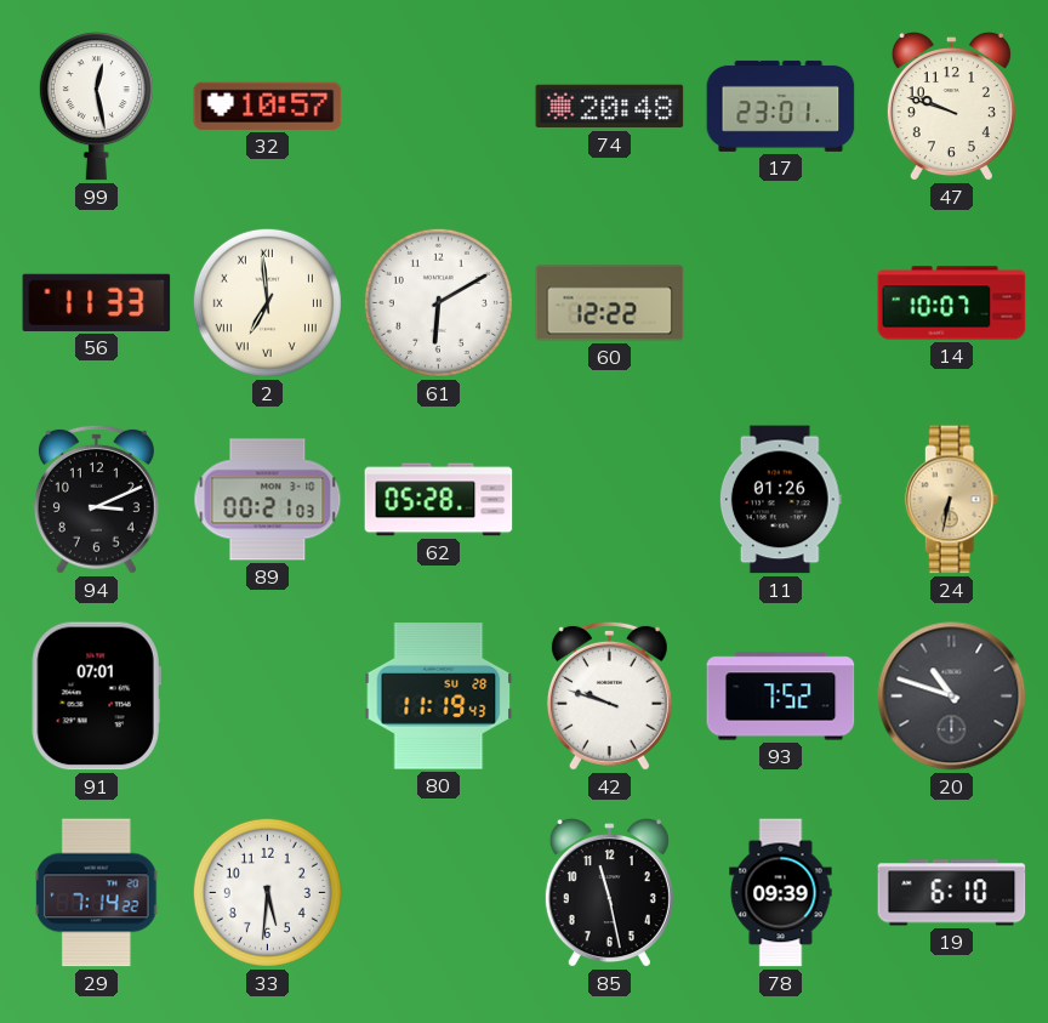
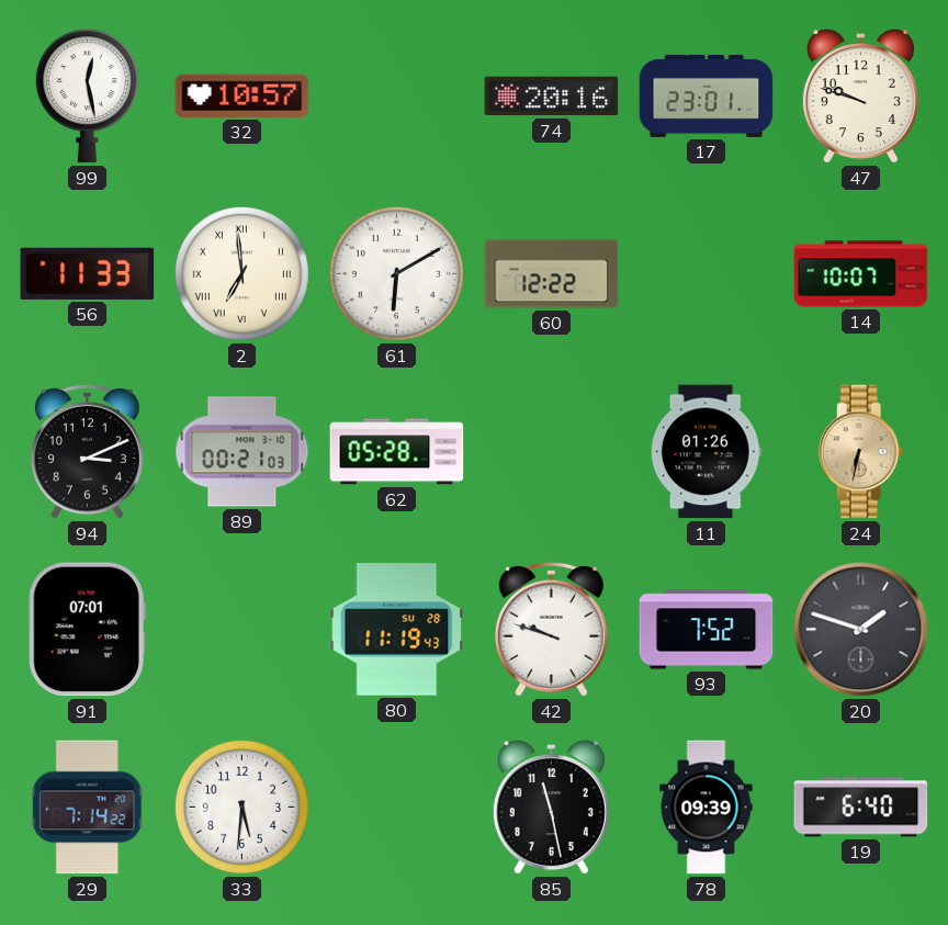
74: 20:48 -> 20:16
20: 10:48 -> 1:48
19: 6:10 -> 6:40
